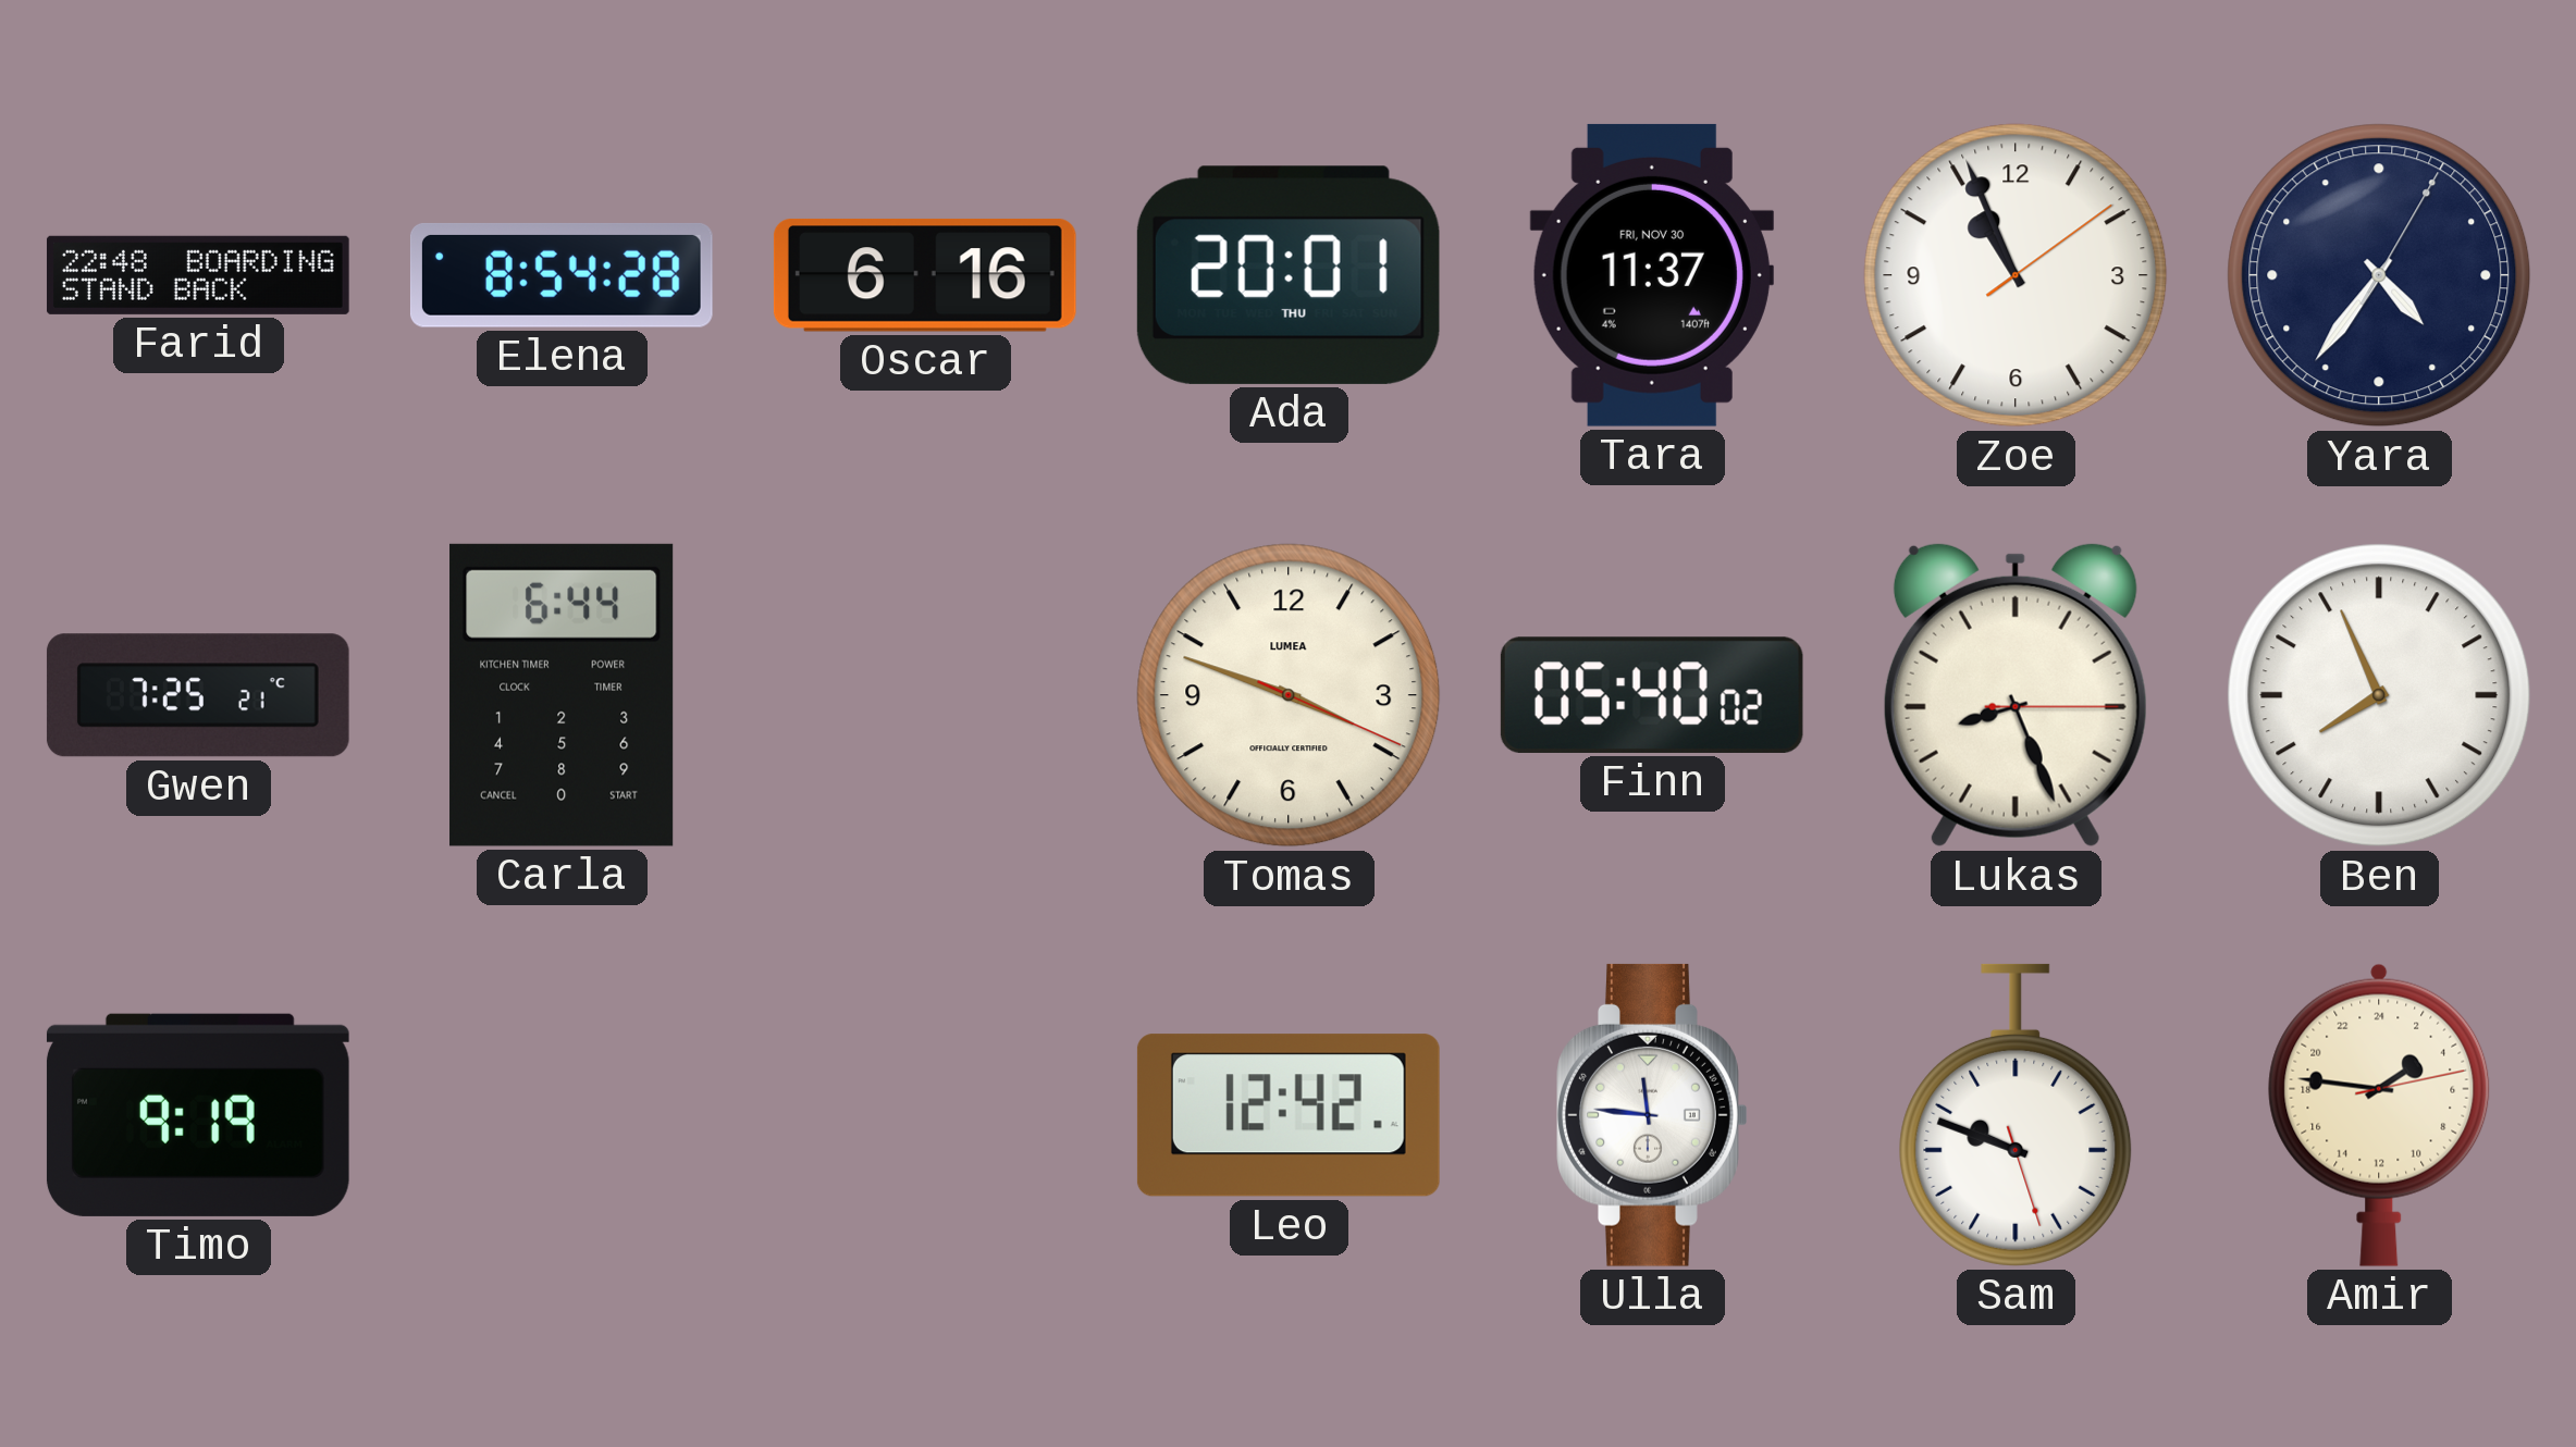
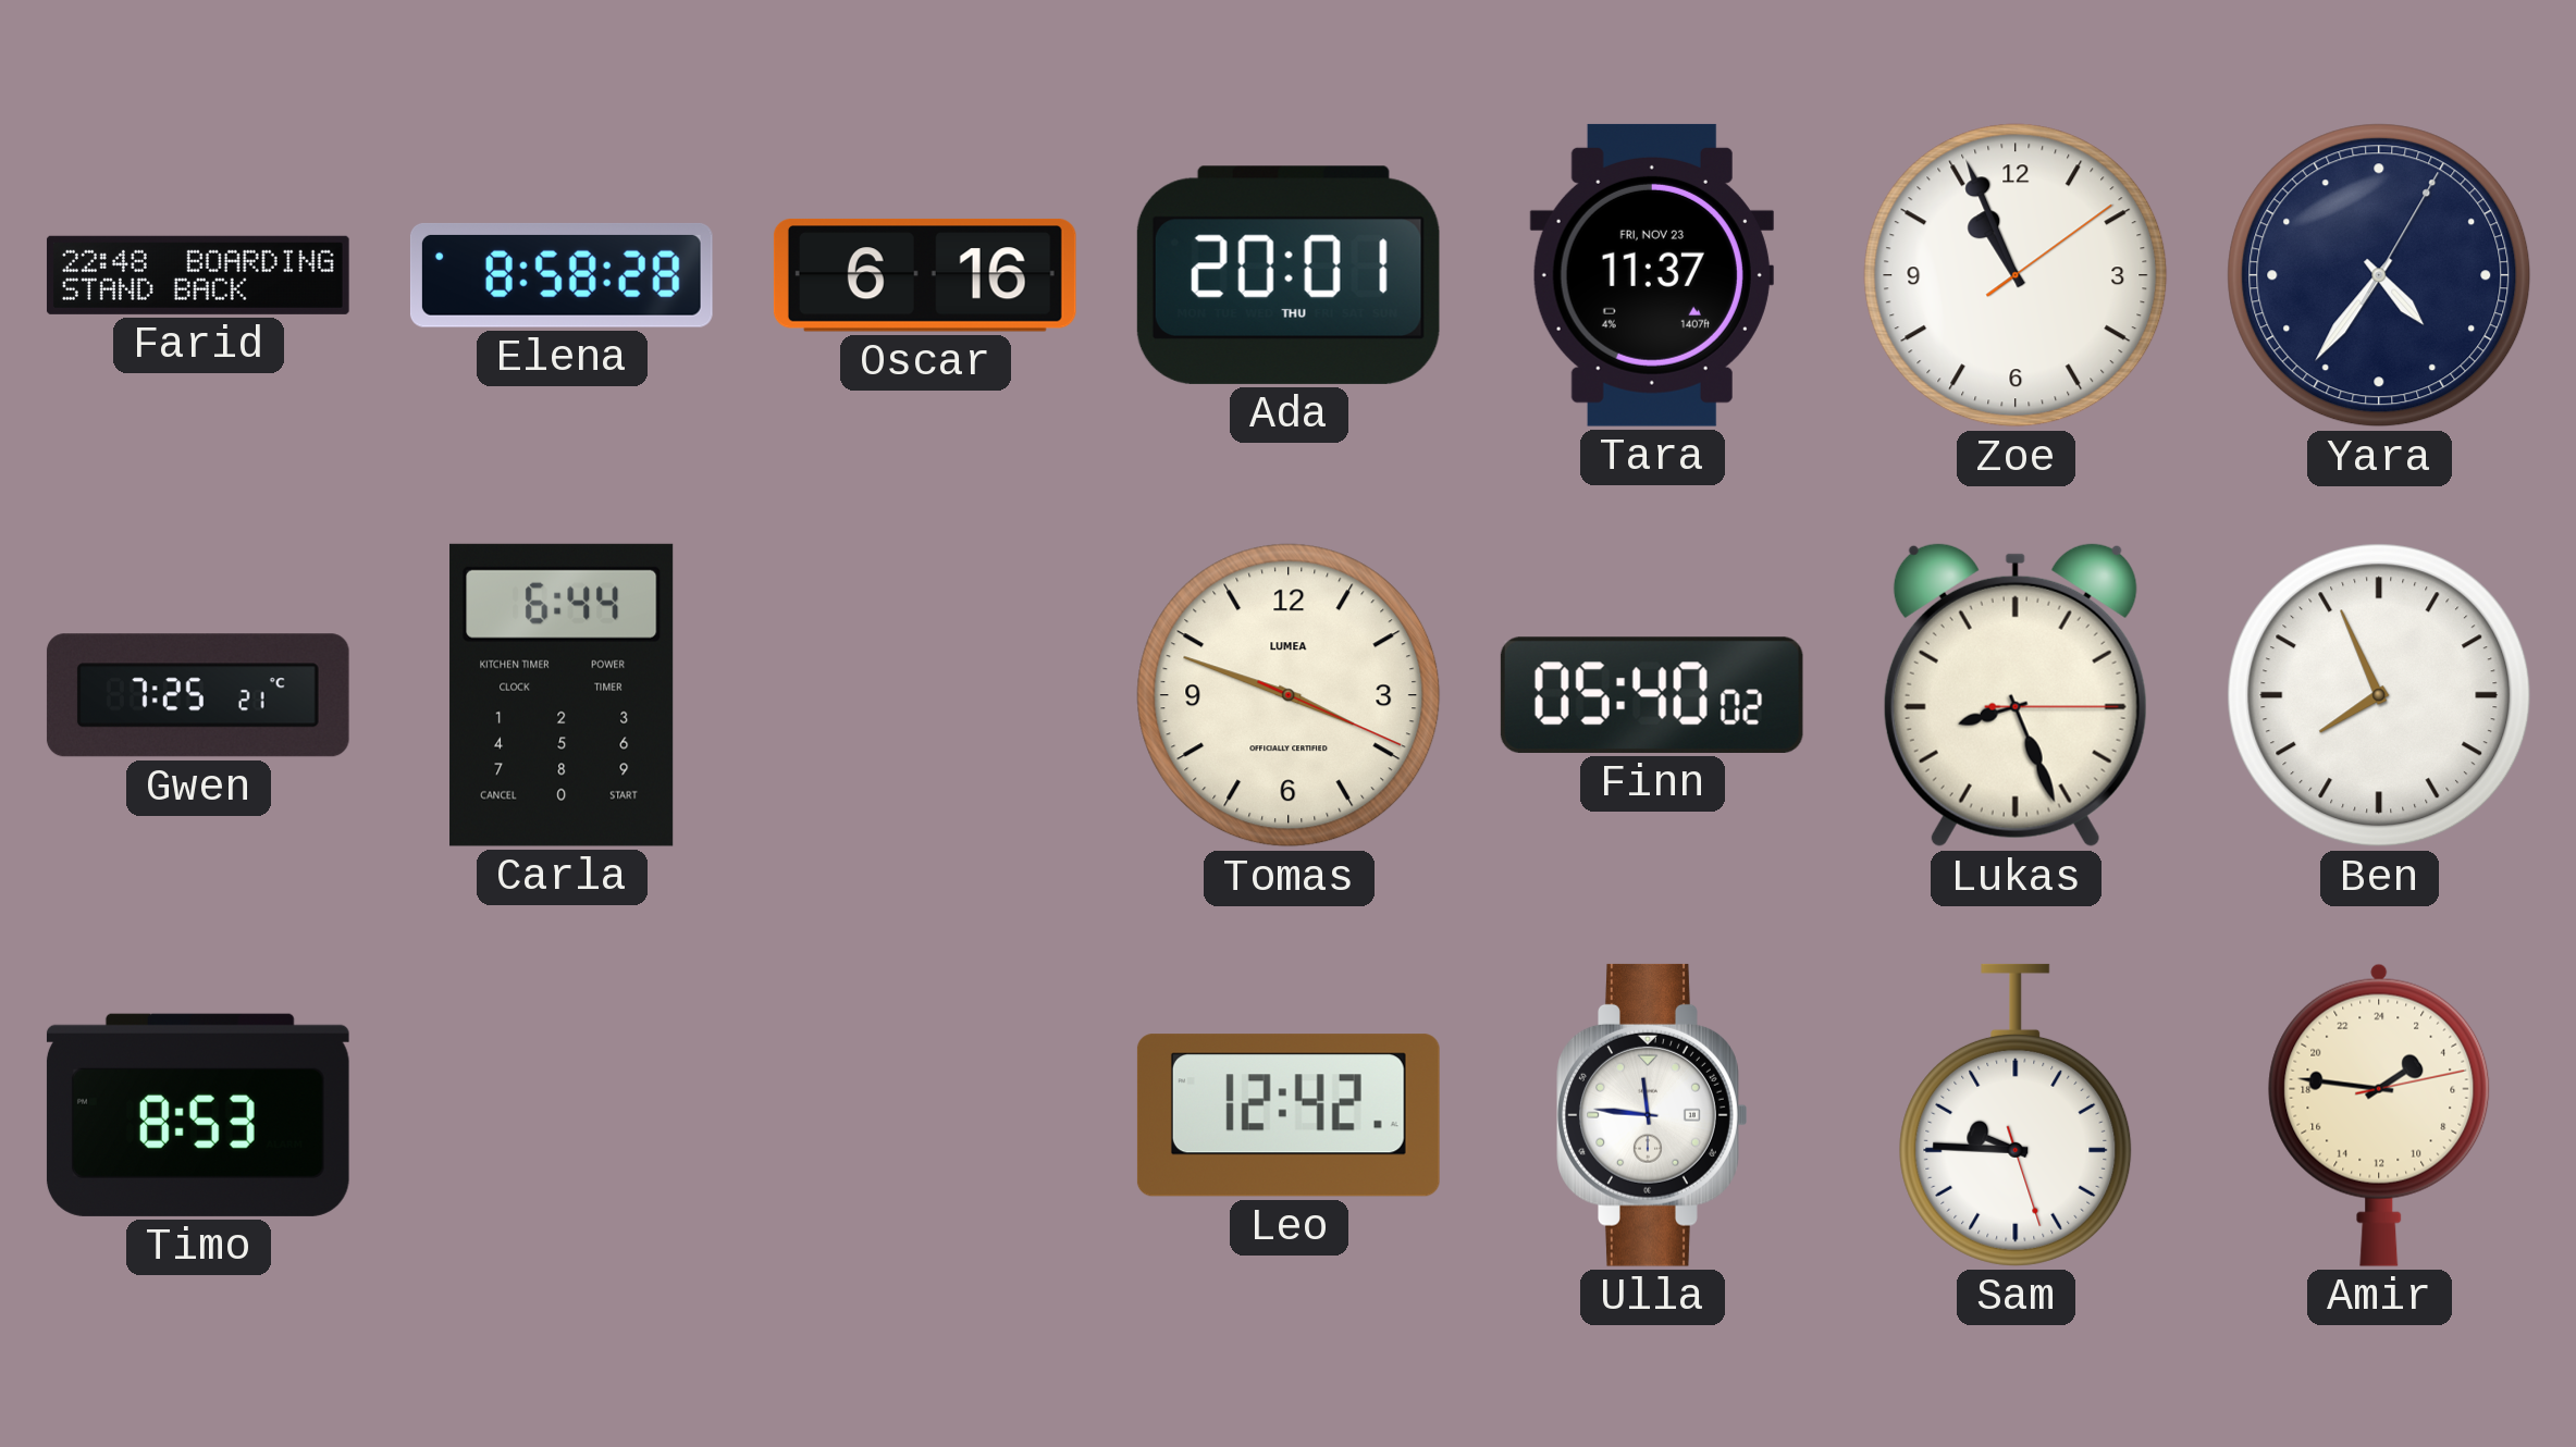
Elena: 8:54 -> 8:58
Tara date: FRI, NOV 30 -> FRI, NOV 23
Timo: 9:19 -> 8:53
Sam: 9:48 -> 9:45
